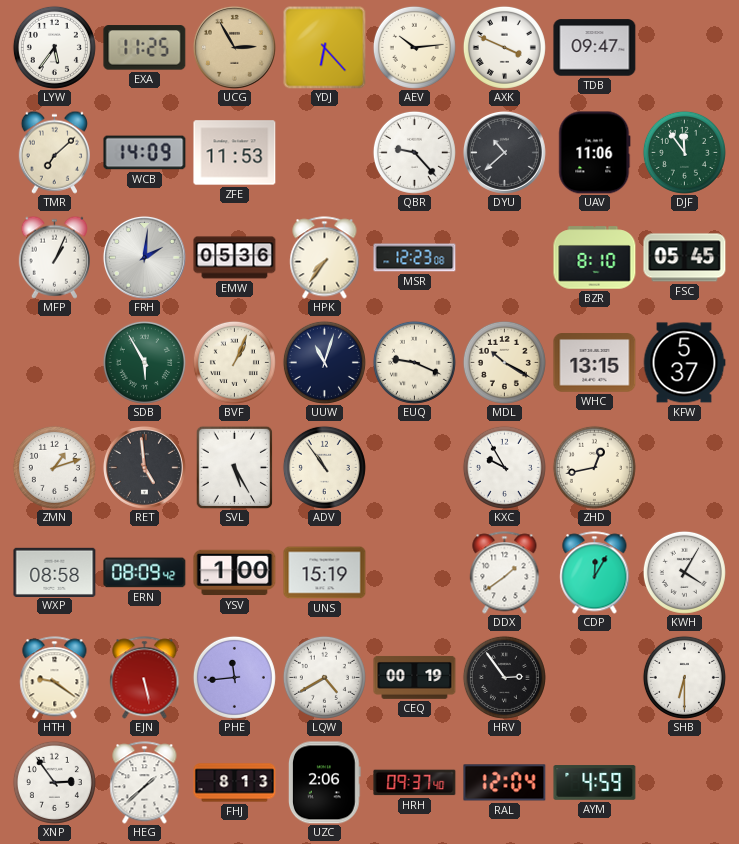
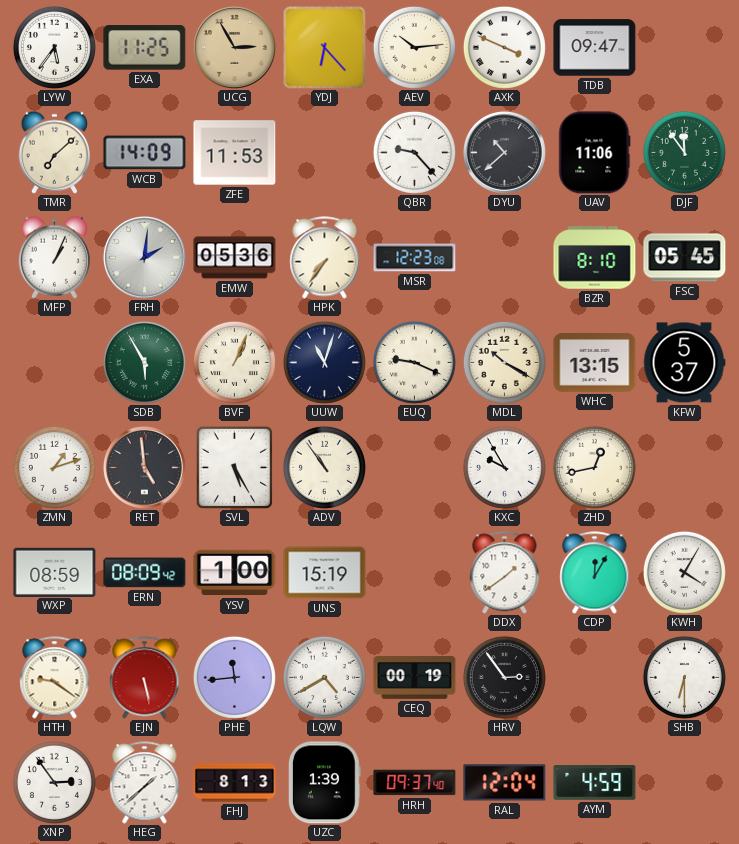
WXP: 08:58 -> 08:59
UZC: 2:06 -> 1:39
